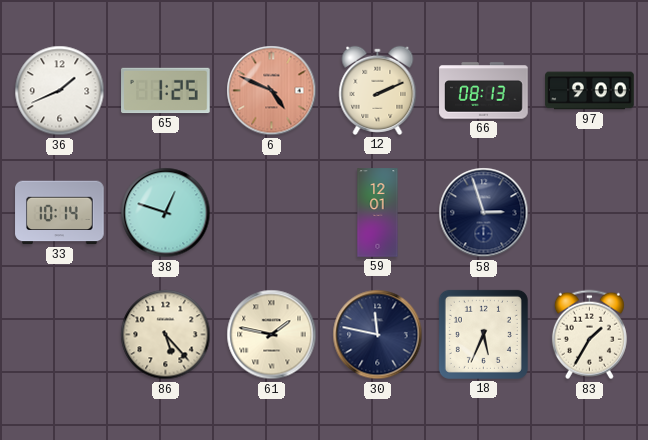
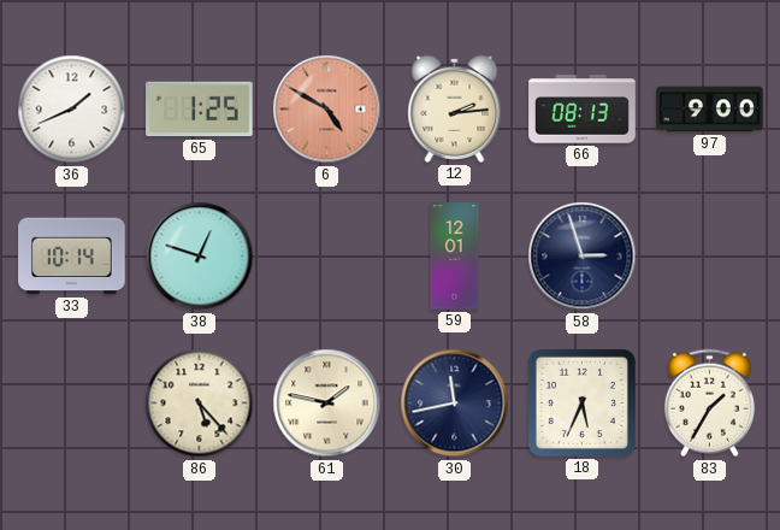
6: 4:49 -> 4:50
12: 2:11 -> 2:14
30: 11:47 -> 11:43
